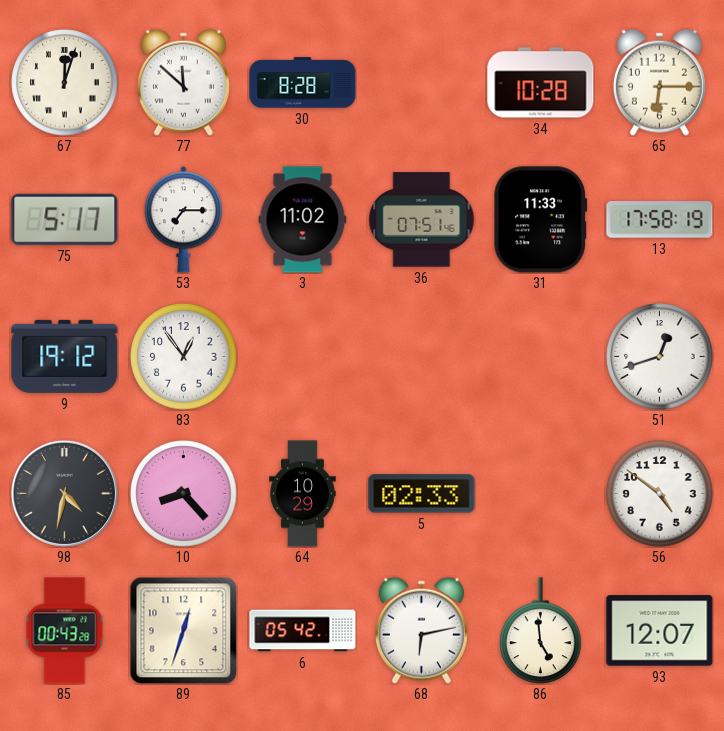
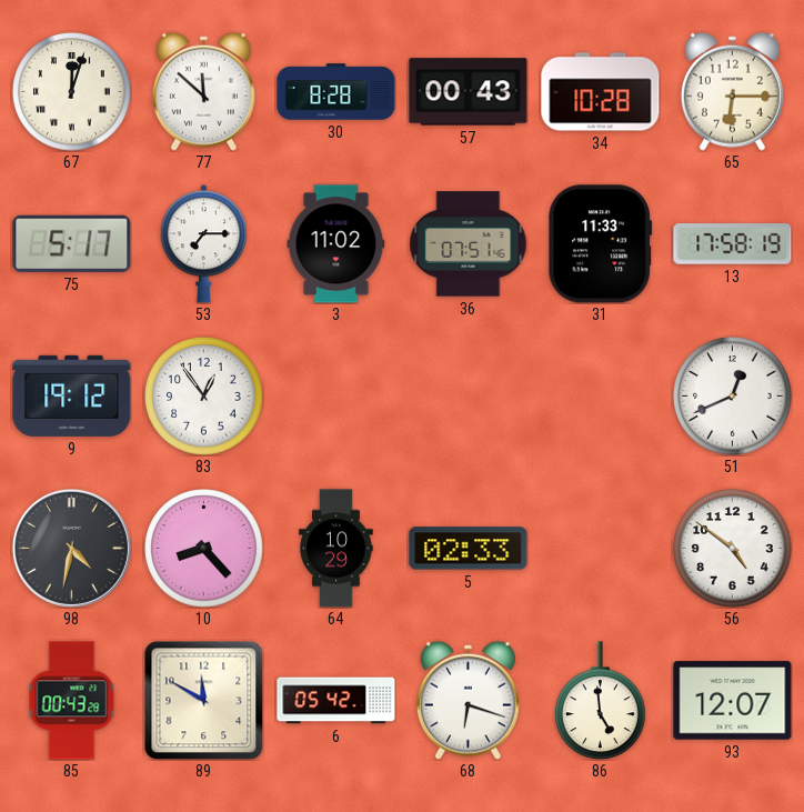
57: none -> 00:43
51: 12:42 -> 12:41
89: 12:33 -> 11:50
68: 6:13 -> 6:18
